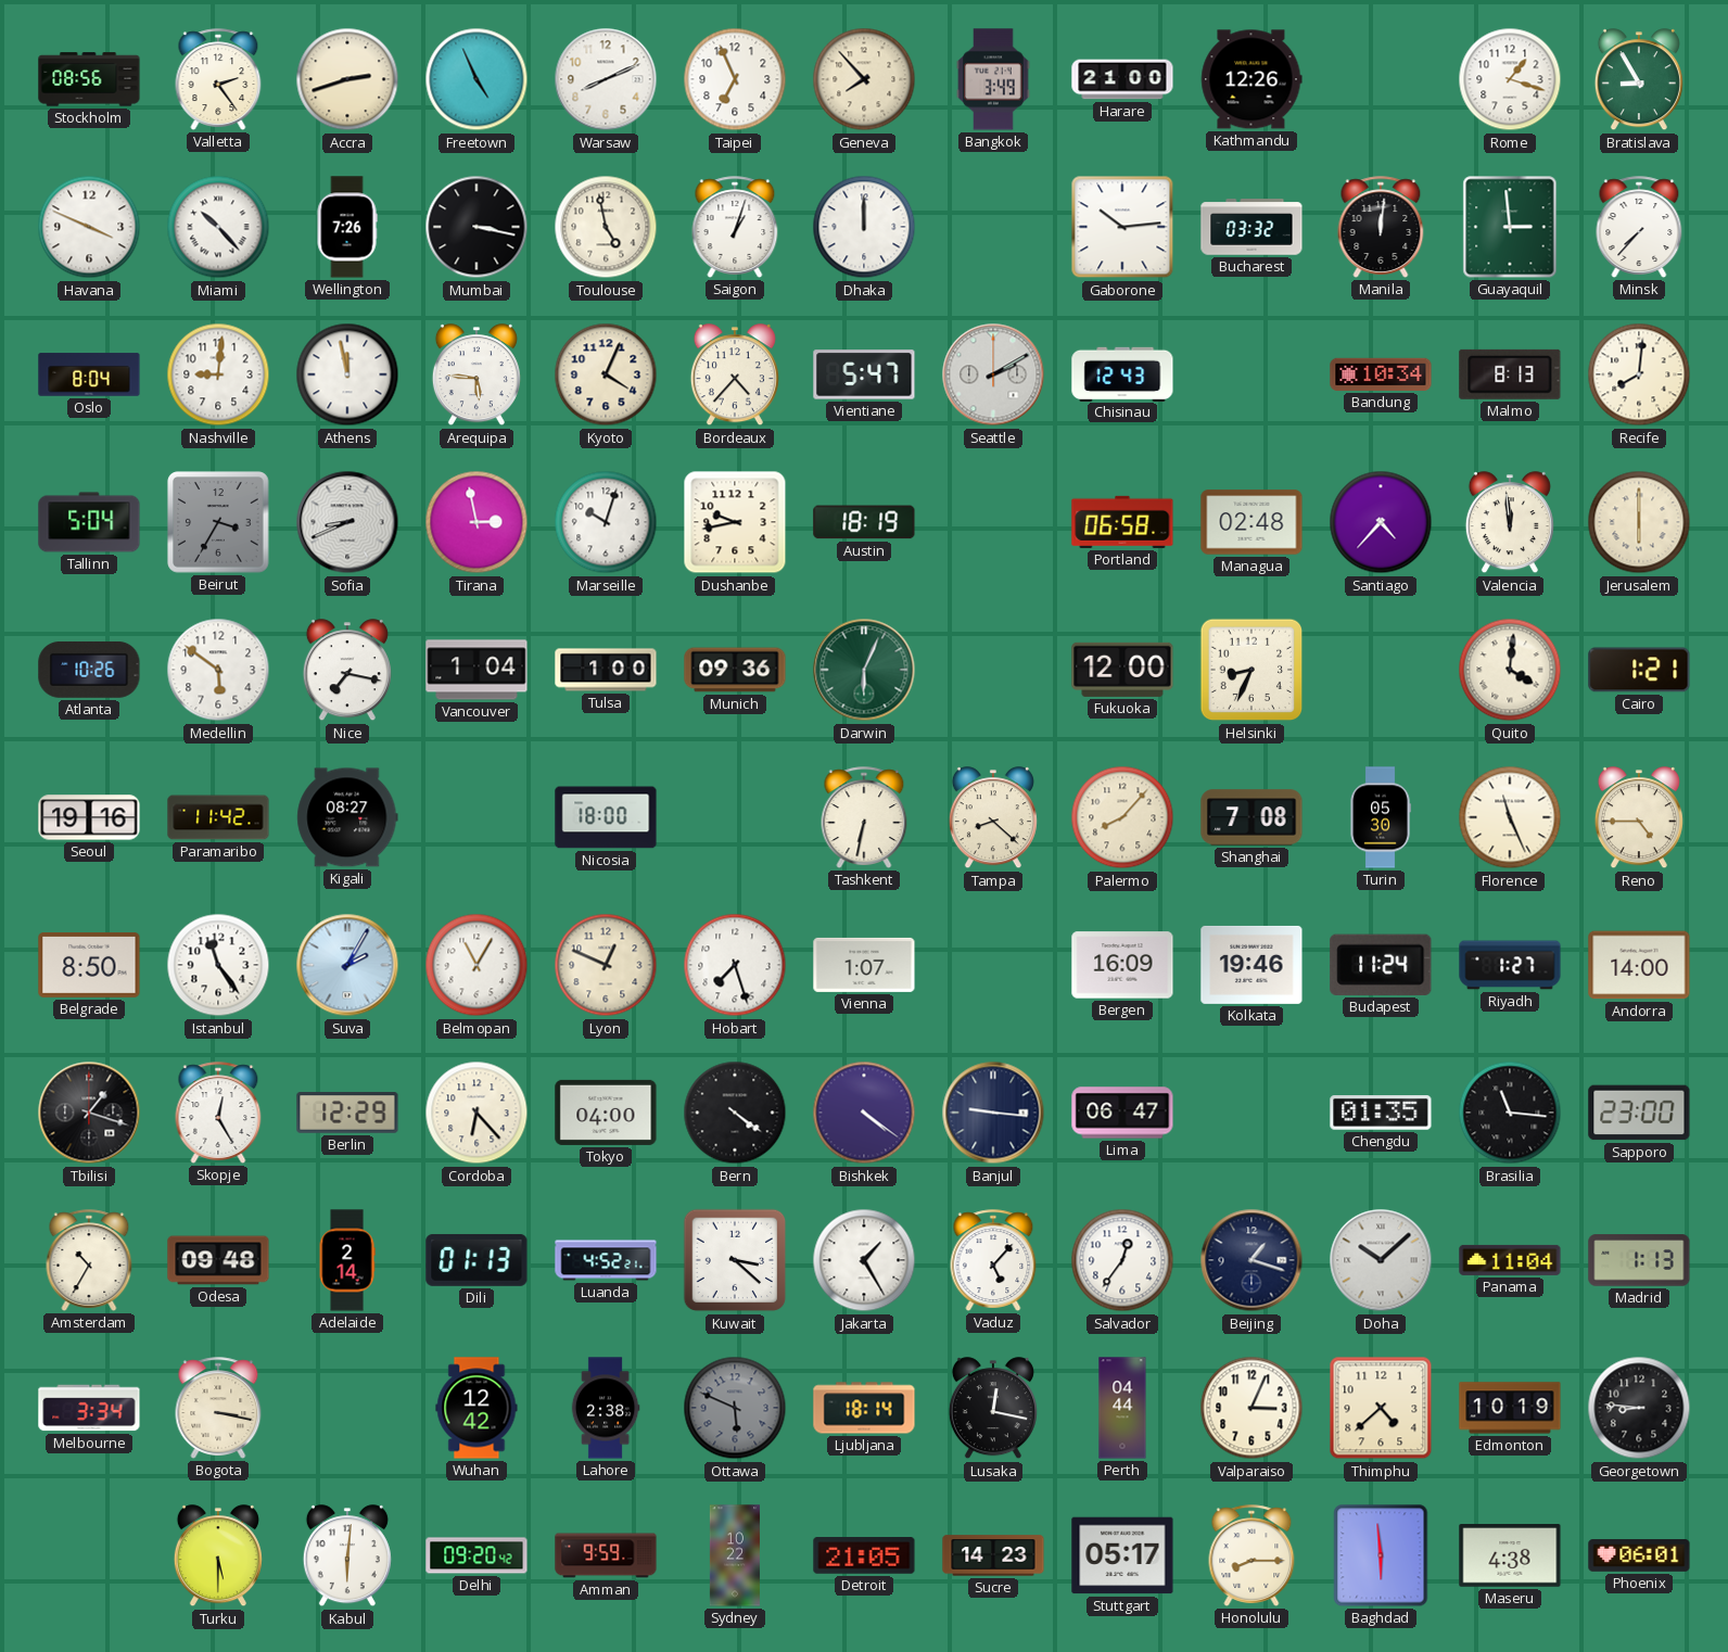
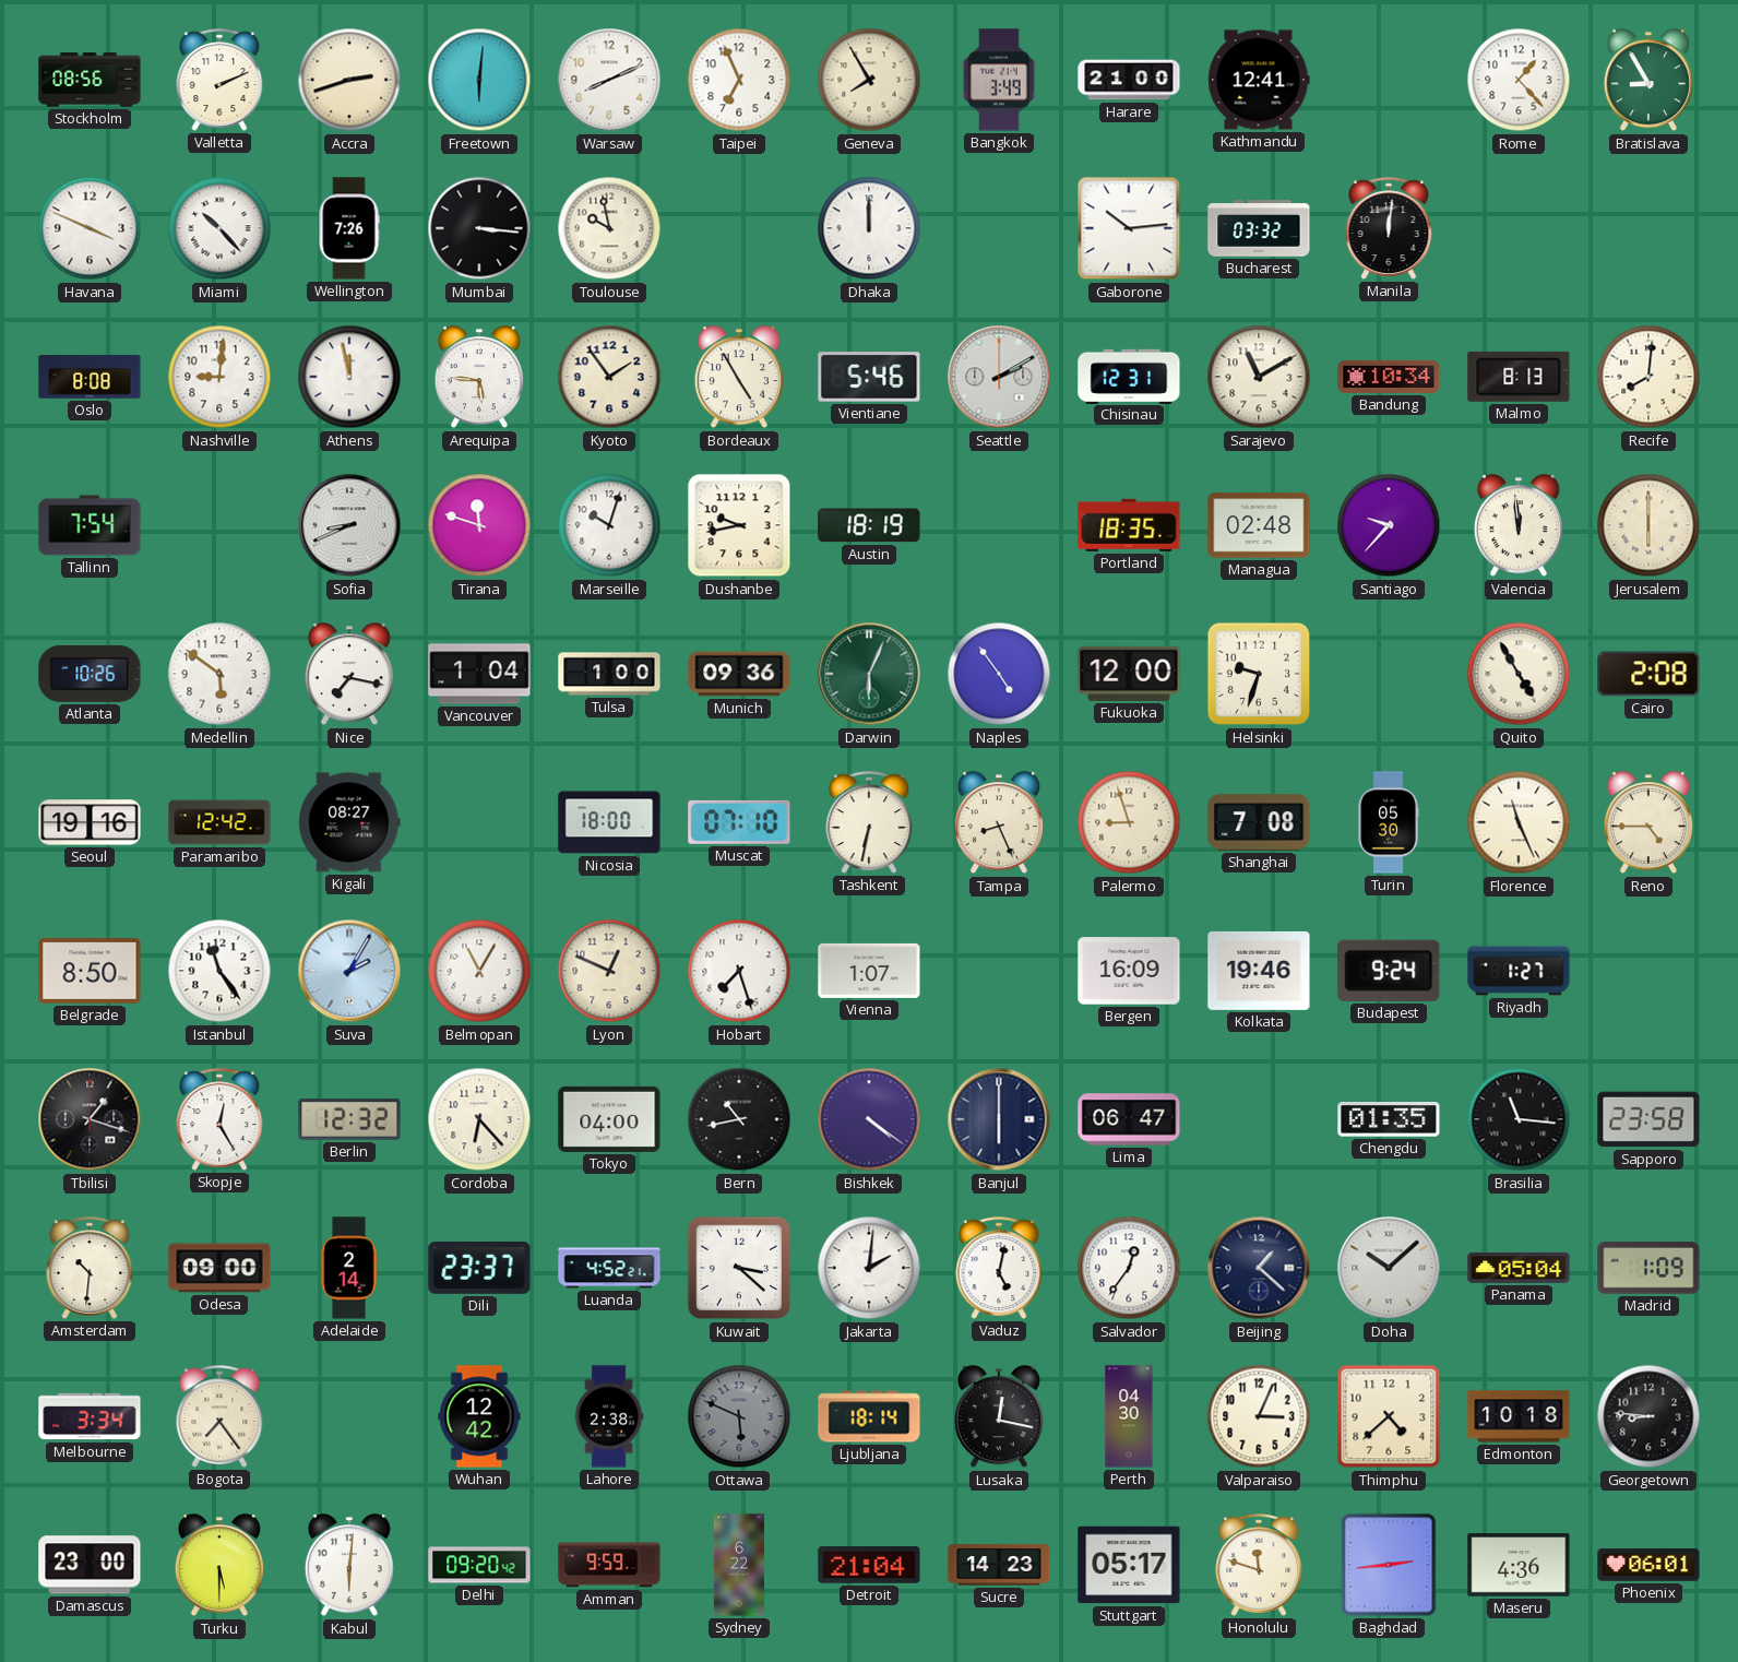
Valletta: 2:24 -> 2:11
Freetown: 4:56 -> 6:01
Geneva: 7:53 -> 7:55
Kathmandu: 12:26 -> 12:41
Rome: 1:18 -> 1:23
Mumbai: 3:17 -> 3:16
Toulouse: 4:58 -> 9:58
Saigon: 1:03 -> none
Guayaquil: 2:59 -> none
Minsk: 7:37 -> none
Oslo: 8:04 -> 8:08
Kyoto: 4:04 -> 1:54
Bordeaux: 4:37 -> 4:55
Vientiane: 5:47 -> 5:46
Chisinau: 12:43 -> 12:31
Sarajevo: none -> 11:10
Tallinn: 5:04 -> 7:54
Beirut: 3:35 -> none
Tirana: 2:58 -> 11:48
Portland: 06:58 -> 18:35
Santiago: 4:37 -> 9:37
Naples: none -> 4:54
Helsinki: 8:34 -> 9:33
Quito: 4:01 -> 4:55
Cairo: 1:21 -> 2:08
Paramaribo: 11:42 -> 12:42
Muscat: none -> 07:10
Tampa: 8:22 -> 8:26
Palermo: 8:07 -> 8:57
Budapest: 11:24 -> 9:24
Andorra: 14:00 -> none
Berlin: 12:29 -> 12:32
Bern: 4:21 -> 10:43
Banjul: 9:16 -> 6:00
Sapporo: 23:00 -> 23:58
Amsterdam: 10:35 -> 10:31
Odesa: 09:48 -> 09:00
Dili: 01:13 -> 23:37
Jakarta: 1:25 -> 2:01
Vaduz: 5:07 -> 5:02
Beijing: 1:18 -> 1:22
Panama: 11:04 -> 05:04
Madrid: 1:13 -> 1:09
Bogota: 3:17 -> 7:24
Perth: 04:44 -> 04:30
Edmonton: 10:19 -> 10:18
Damascus: none -> 23:00
Sydney: 10:22 -> 6:22
Detroit: 21:05 -> 21:04
Honolulu: 8:15 -> 11:48
Baghdad: 5:59 -> 2:44
Maseru: 4:38 -> 4:36
